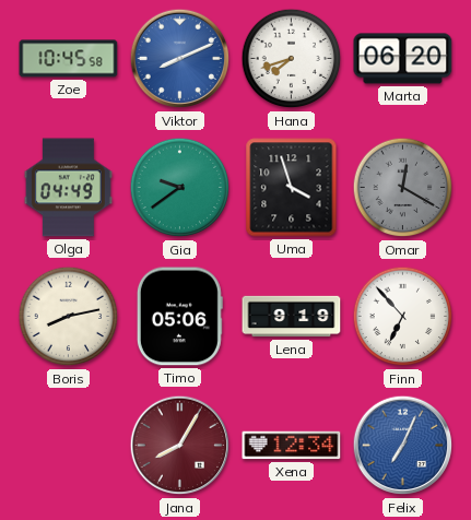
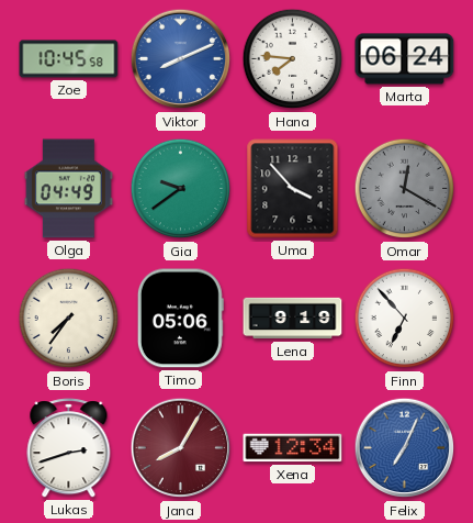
Hana: 7:42 -> 7:46
Marta: 06:20 -> 06:24
Uma: 3:57 -> 3:53
Boris: 8:13 -> 7:36
Lukas: none -> 2:42
